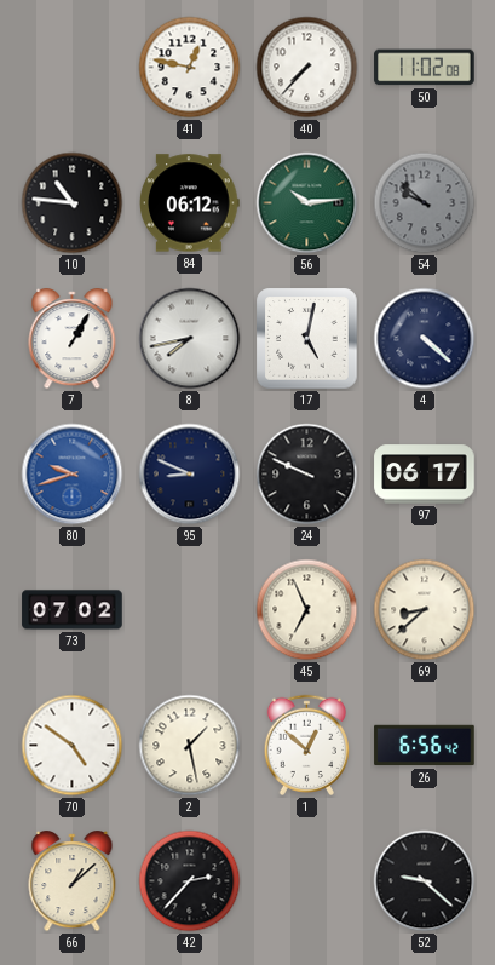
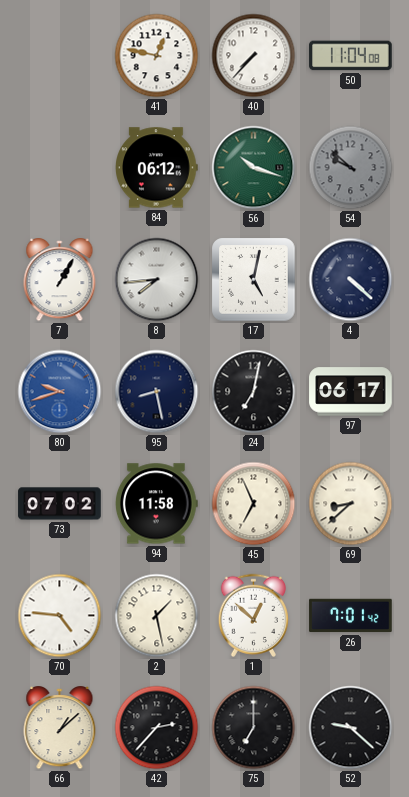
50: 11:02 -> 11:04
10: 10:46 -> none
56: 10:14 -> 10:18
8: 7:43 -> 7:44
95: 8:49 -> 8:28
24: 9:49 -> 7:02
94: none -> 11:58
70: 4:51 -> 4:46
26: 6:56 -> 7:01
75: none -> 7:00
